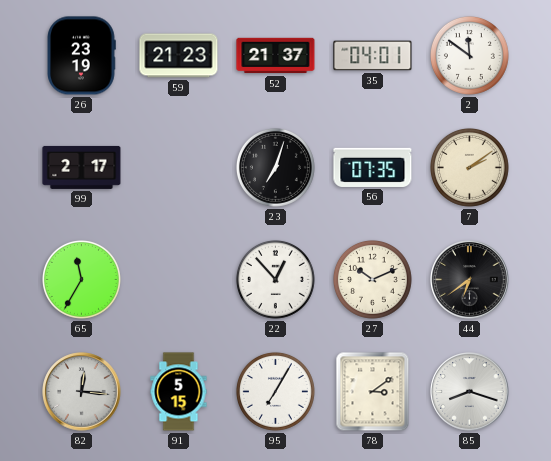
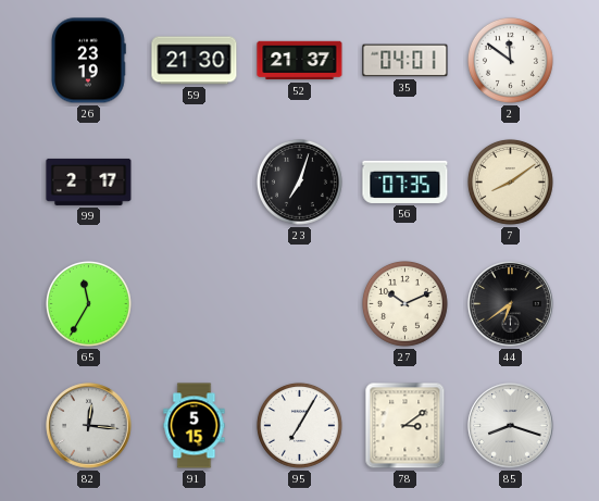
59: 21:23 -> 21:30
7: 2:09 -> 8:09
22: 12:53 -> none
